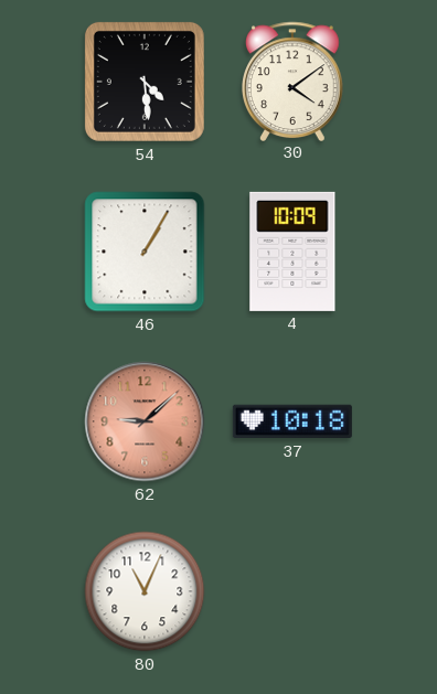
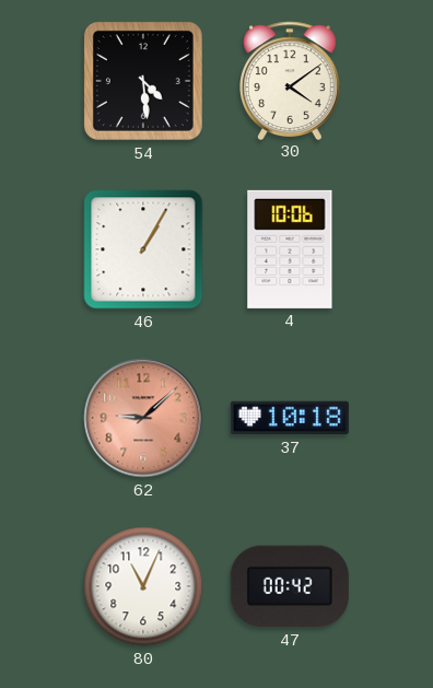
4: 10:09 -> 10:06
47: none -> 00:42
